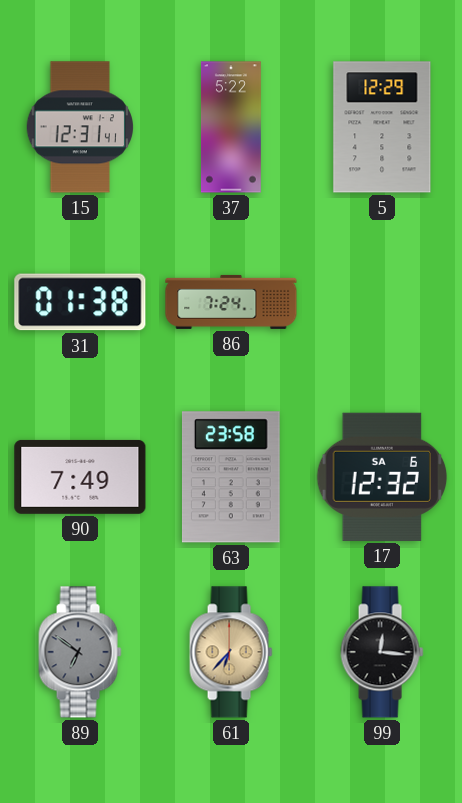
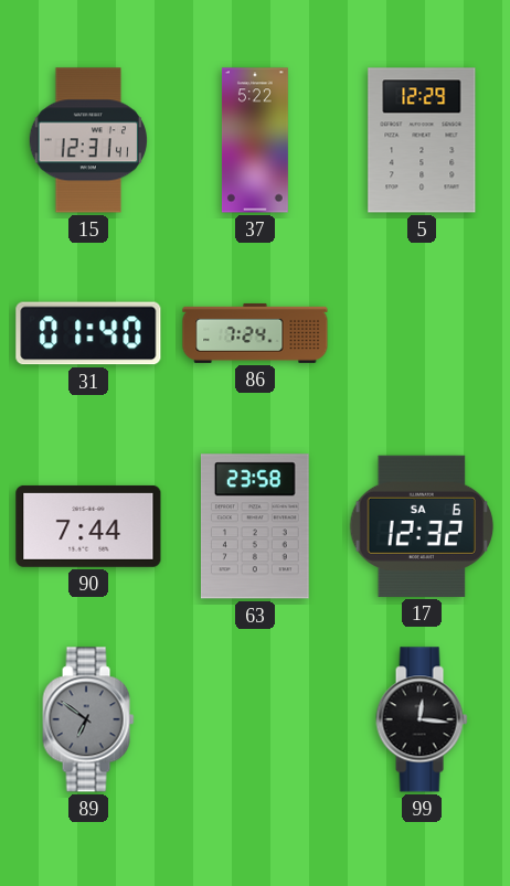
31: 01:38 -> 01:40
90: 7:49 -> 7:44
61: 6:37 -> none
